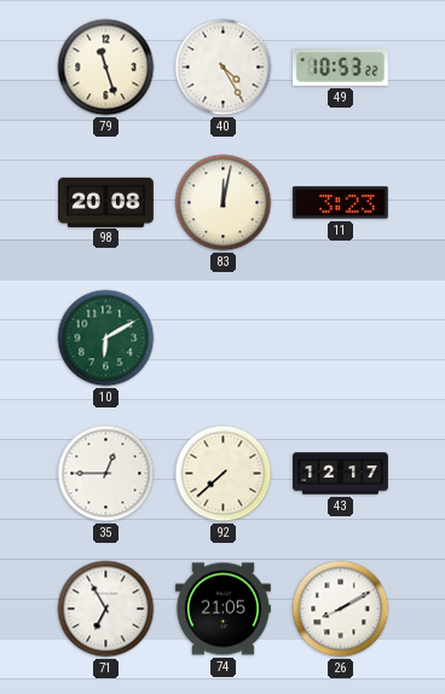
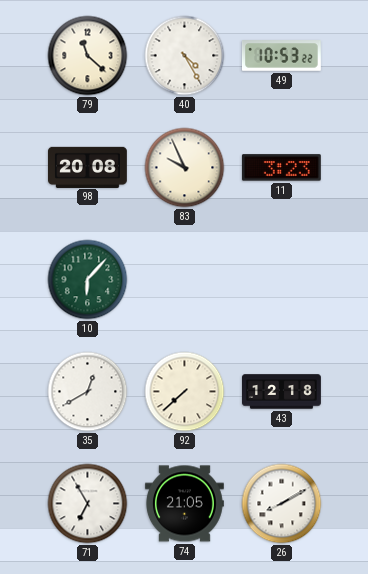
79: 11:27 -> 11:22
83: 12:02 -> 9:56
10: 6:10 -> 6:07
35: 12:45 -> 12:40
43: 12:17 -> 12:18
